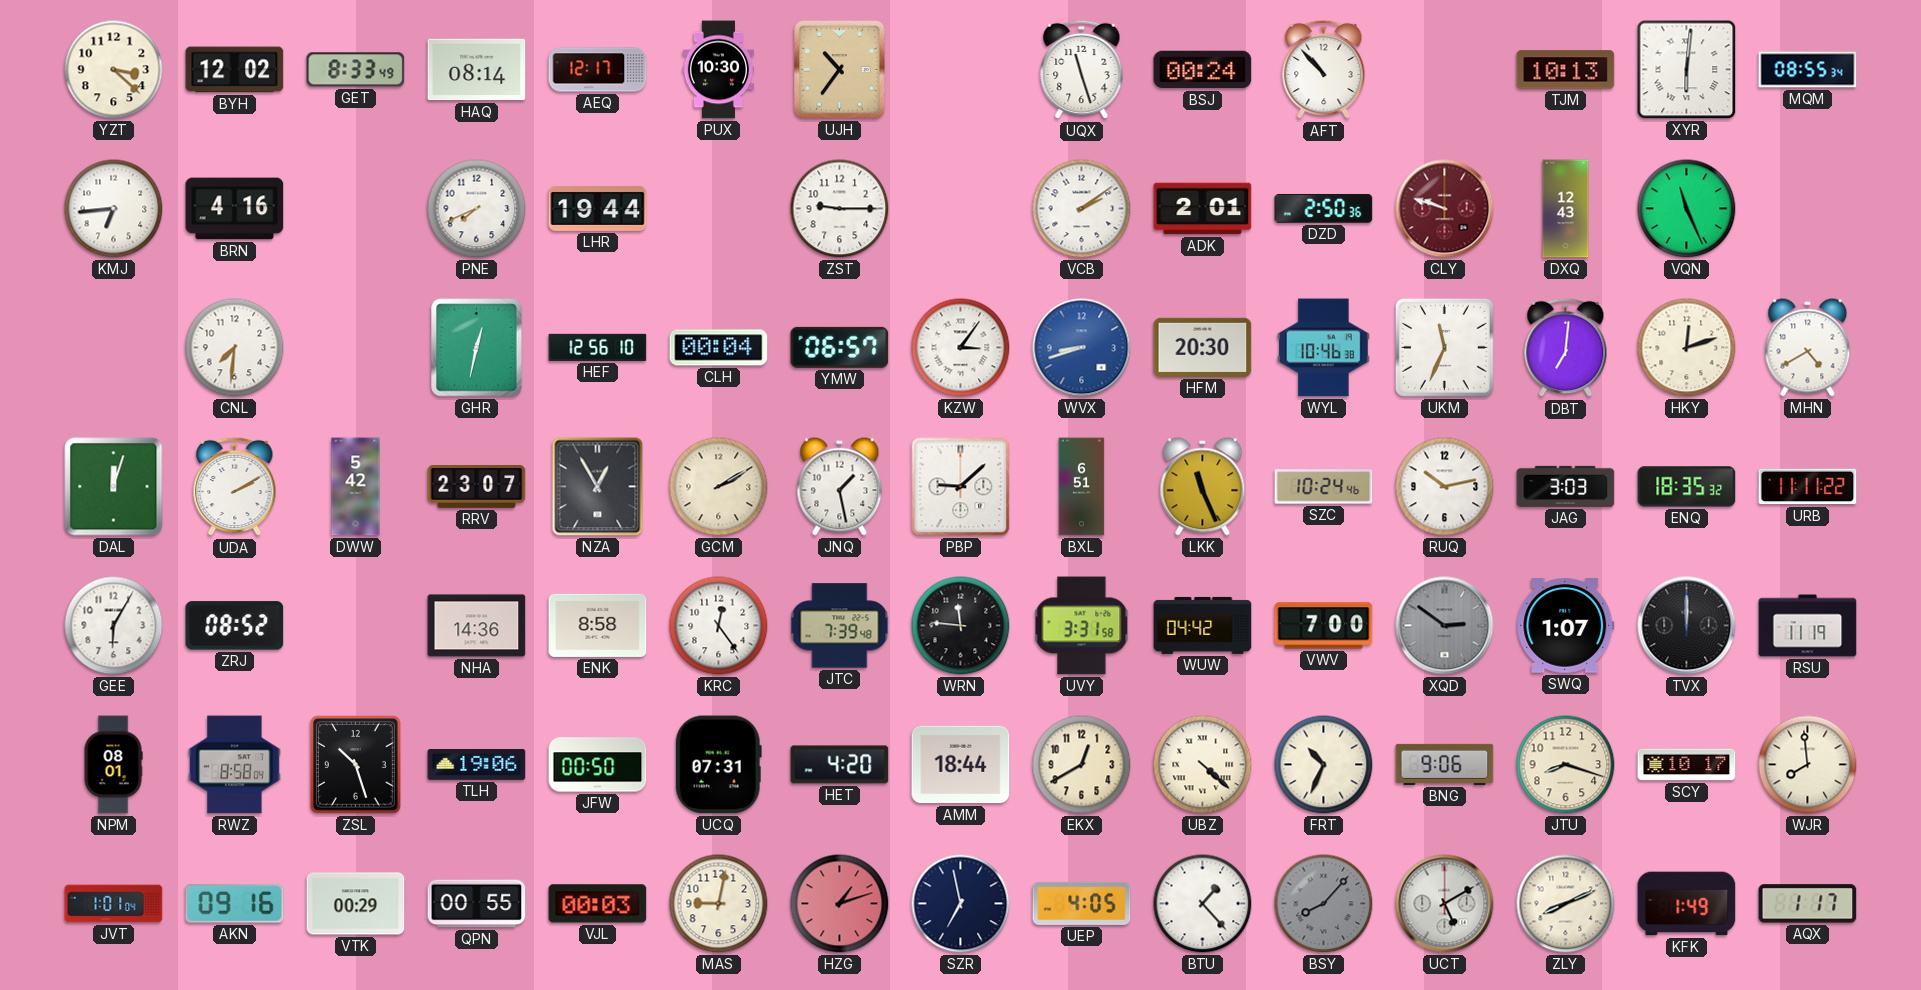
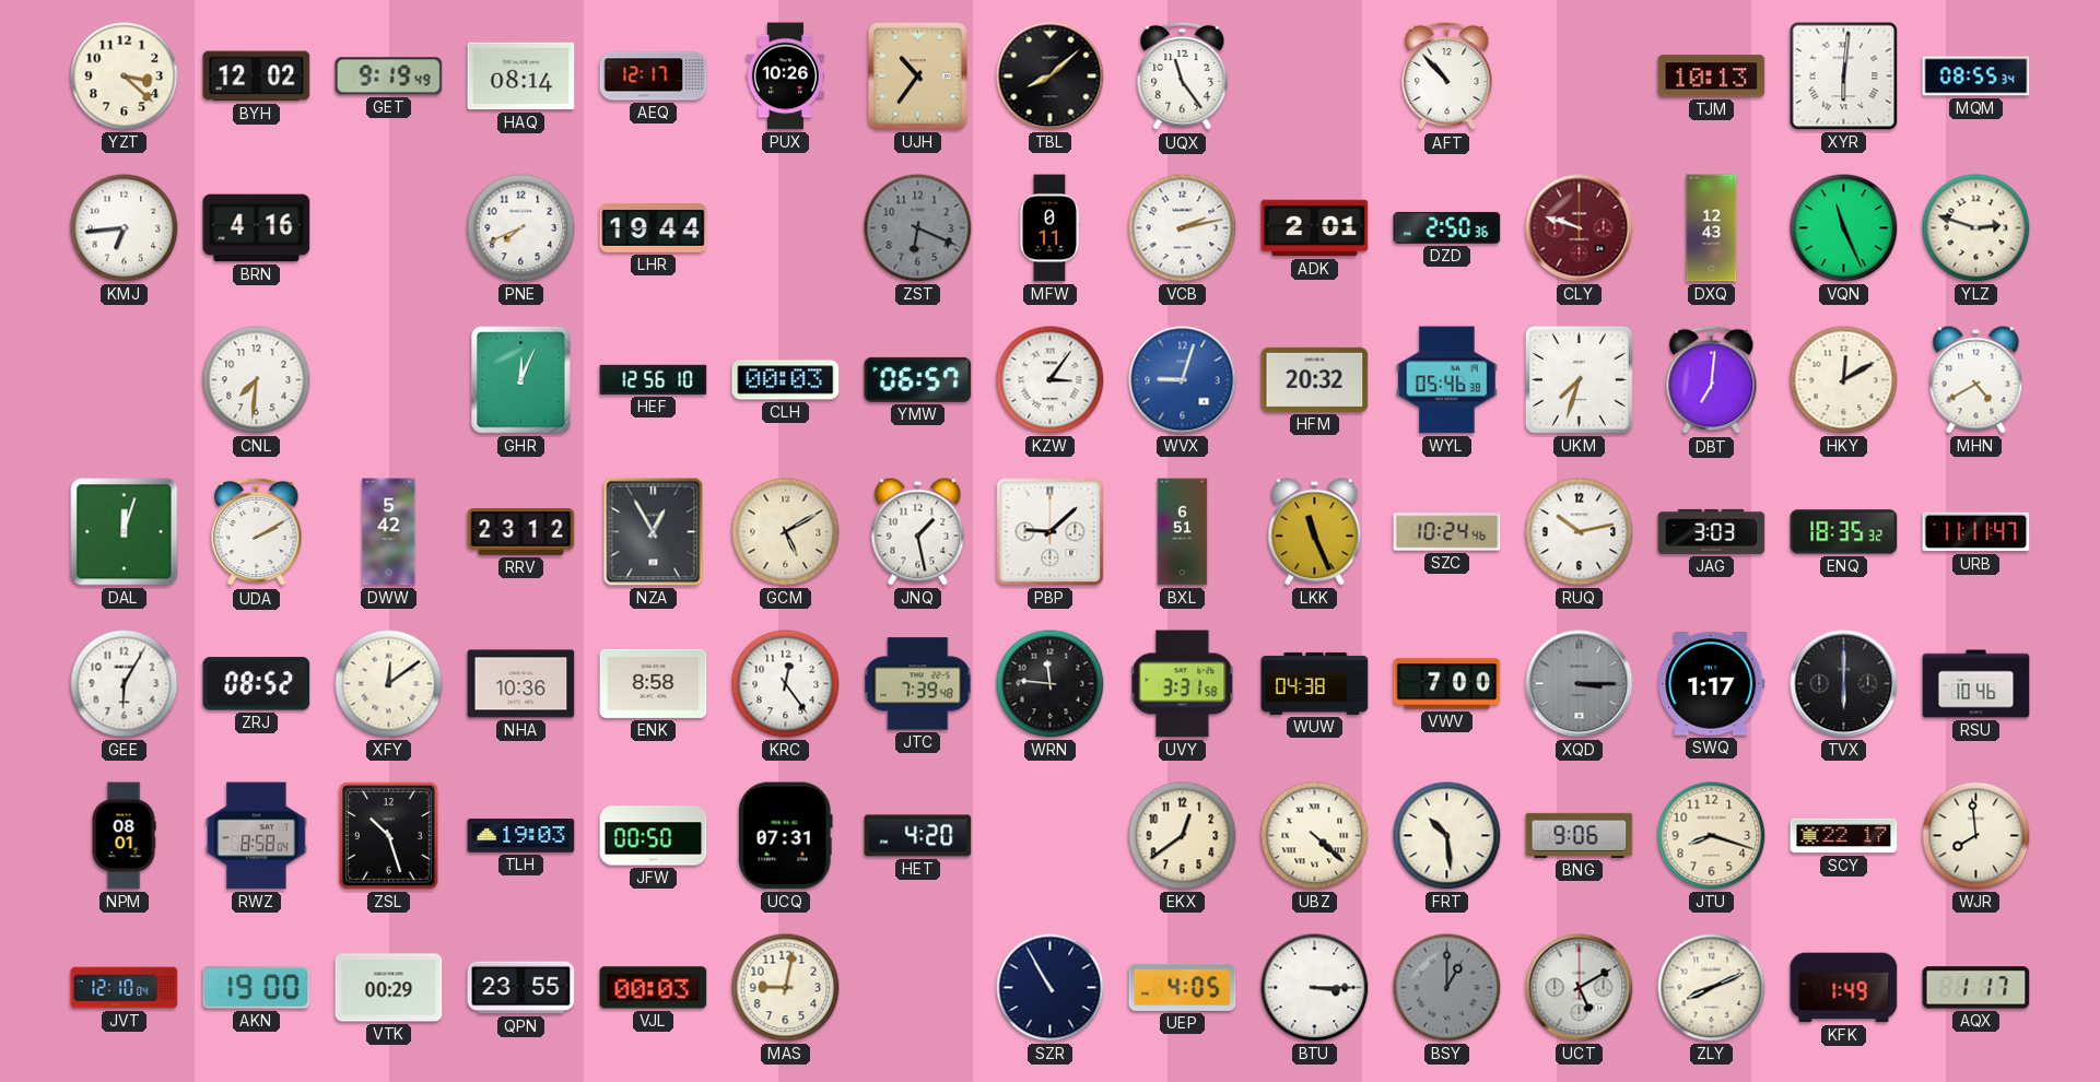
GET: 8:33 -> 9:19
PUX: 10:30 -> 10:26
TBL: none -> 8:08
UQX: 11:27 -> 11:24
BSJ: 00:24 -> none
ZST: 9:15 -> 6:19
ZST dial: white -> grey
MFW: none -> 0:11
VCB: 2:09 -> 2:13
YLZ: none -> 2:48
GHR: 12:32 -> 12:04
CLH: 00:04 -> 00:03
WVX: 8:42 -> 9:03
HFM: 20:30 -> 20:32
WYL: 10:46 -> 05:46
UKM: 11:34 -> 7:33
HKY: 12:12 -> 12:10
RRV: 23:07 -> 23:12
GCM: 2:10 -> 5:10
URB: 11:11:22 -> 11:11:47
XFY: none -> 12:09
NHA: 14:36 -> 10:36
WUW: 04:42 -> 04:38
XQD: 2:51 -> 3:15
SWQ: 1:07 -> 1:17
TVX: 12:00 -> 6:00
RSU: 11:19 -> 10:46
TLH: 19:06 -> 19:03
AMM: 18:44 -> none
EKX: 12:40 -> 12:39
FRT: 10:34 -> 10:29
SCY: 10:17 -> 22:17
JVT: 1:01 -> 12:10
AKN: 09:16 -> 19:00
QPN: 00:55 -> 23:55
HZG: 1:12 -> none
SZR: 6:58 -> 10:55
BTU: 1:23 -> 3:15
BSY: 8:07 -> 1:00
